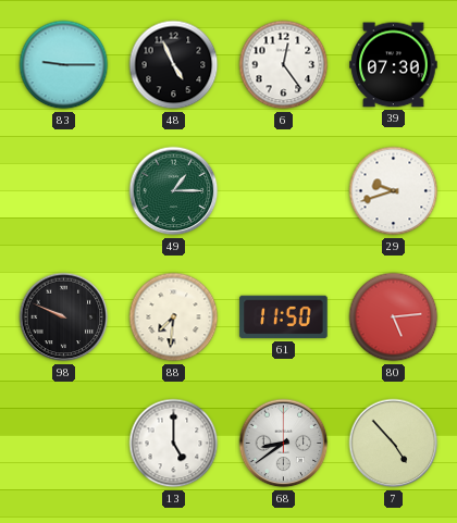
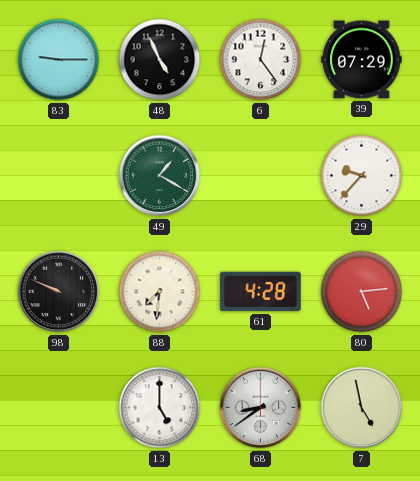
39: 07:30 -> 07:29
49: 1:15 -> 1:20
29: 9:42 -> 9:37
61: 11:50 -> 4:28
7: 4:53 -> 4:58
